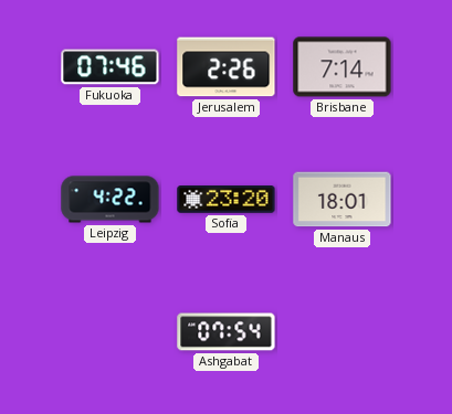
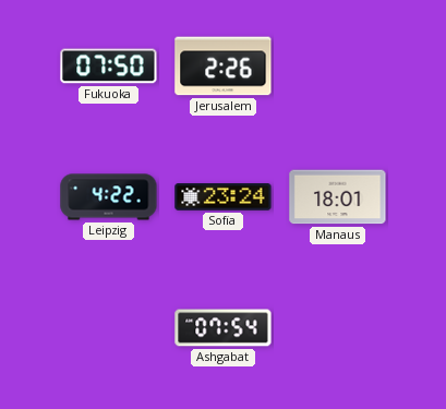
Fukuoka: 07:46 -> 07:50
Brisbane: 7:14 -> none
Sofia: 23:20 -> 23:24
